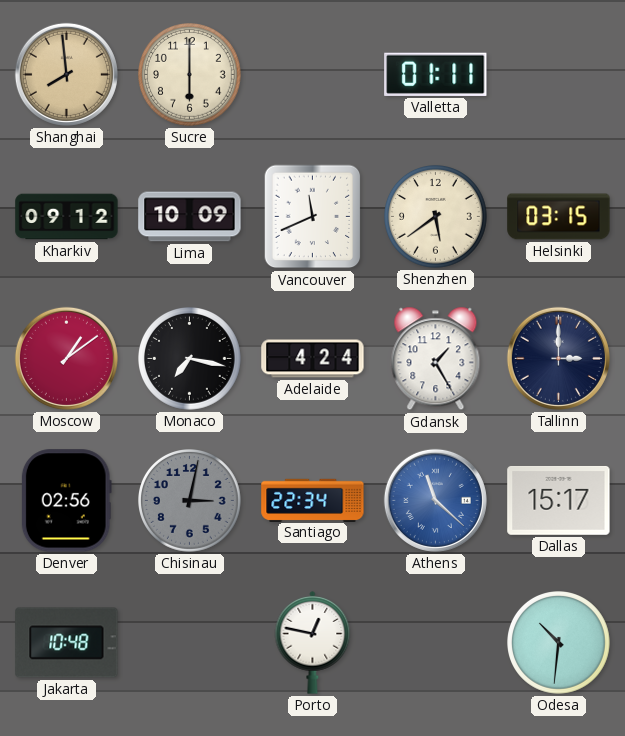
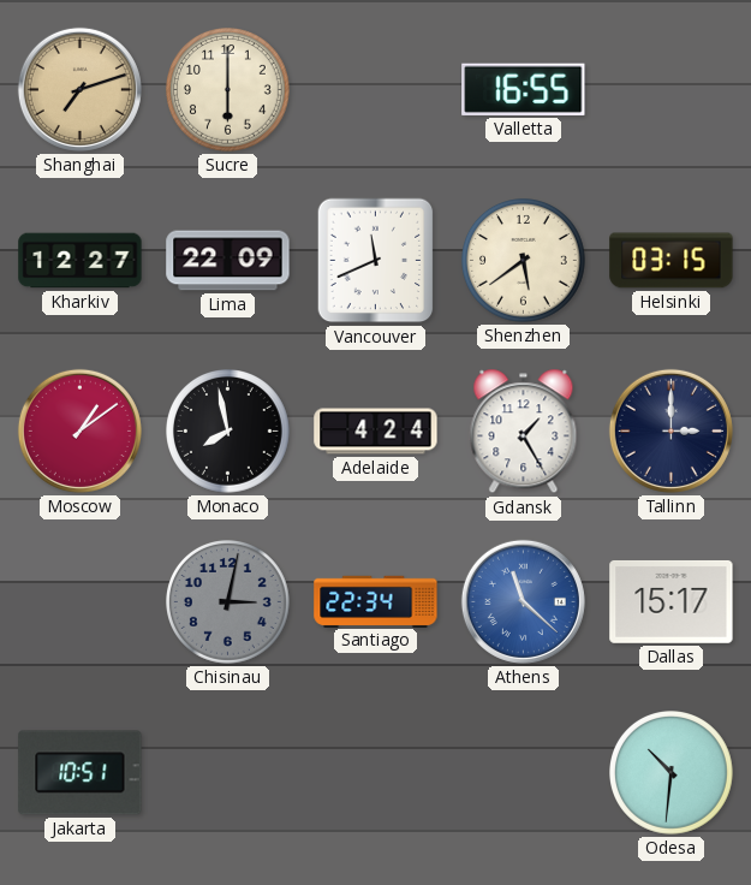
Shanghai: 7:59 -> 7:12
Valletta: 01:11 -> 16:55
Kharkiv: 09:12 -> 12:27
Lima: 10:09 -> 22:09
Monaco: 7:17 -> 7:58
Denver: 02:56 -> none
Jakarta: 10:48 -> 10:51
Porto: 12:47 -> none
